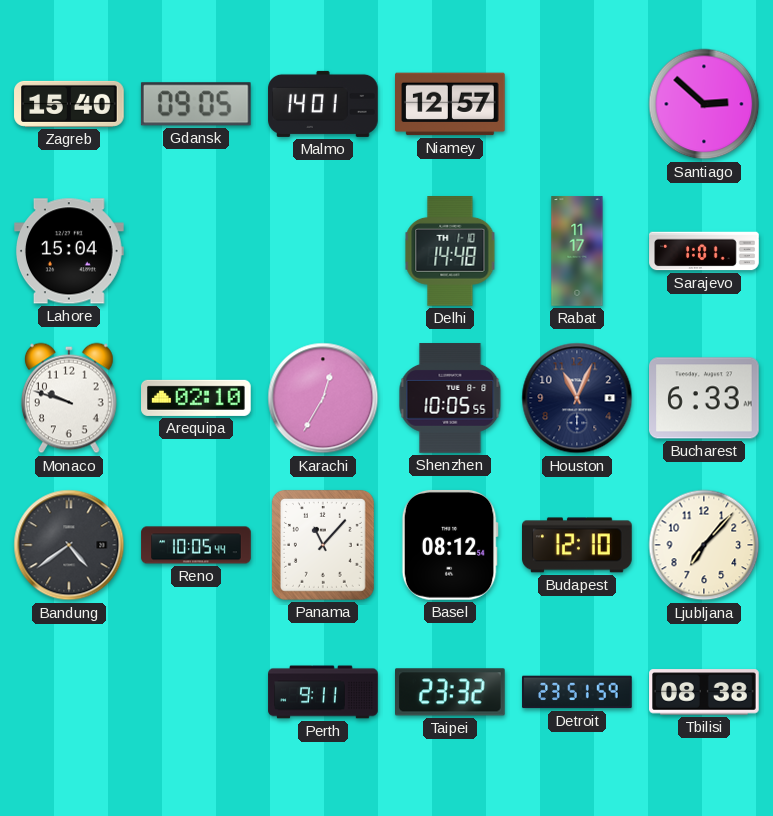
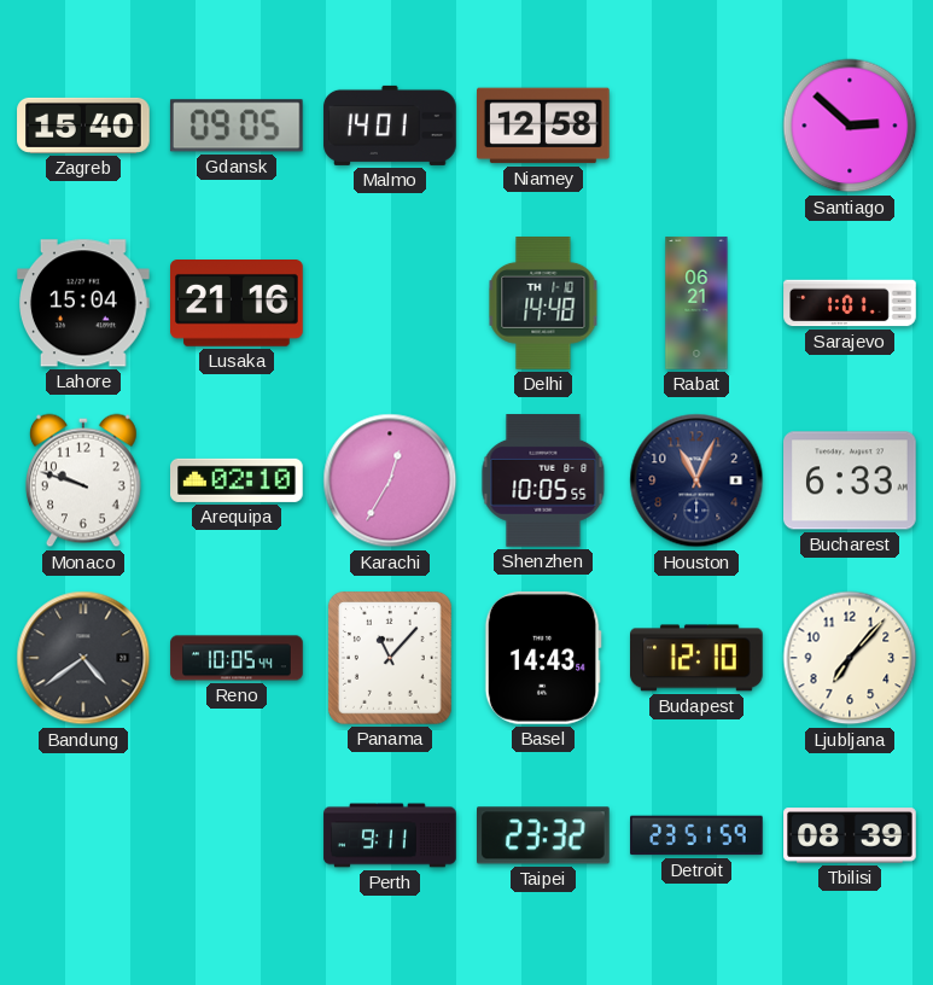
Niamey: 12:57 -> 12:58
Lusaka: none -> 21:16
Rabat: 11:17 -> 06:21
Basel: 08:12 -> 14:43
Tbilisi: 08:38 -> 08:39
